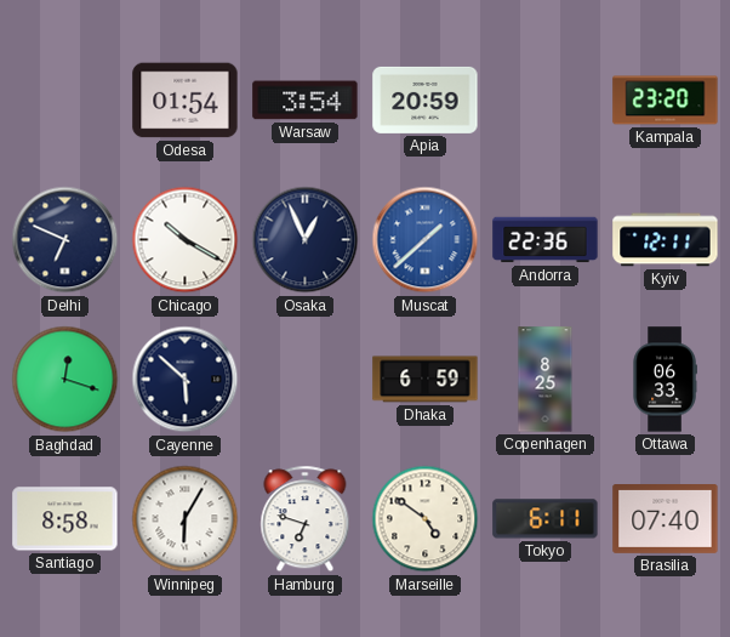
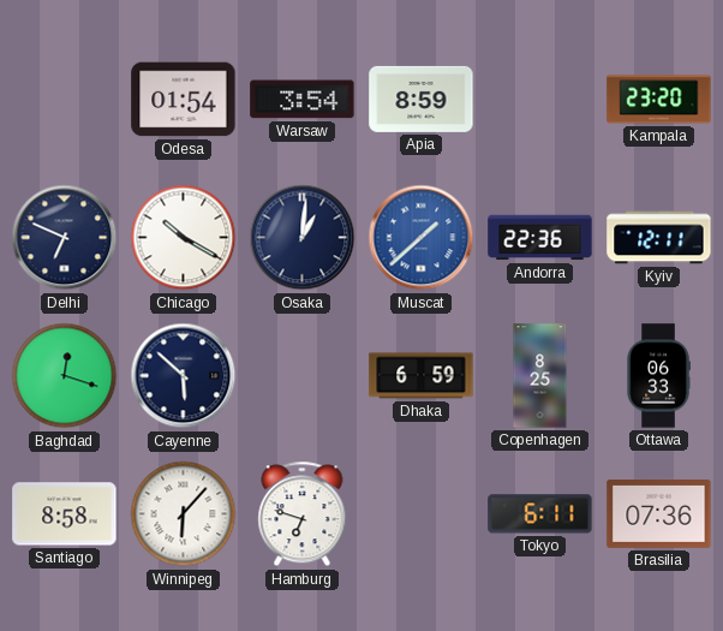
Apia: 20:59 -> 8:59
Osaka: 12:56 -> 1:01
Winnipeg: 6:05 -> 6:07
Marseille: 4:51 -> none
Brasilia: 07:40 -> 07:36
